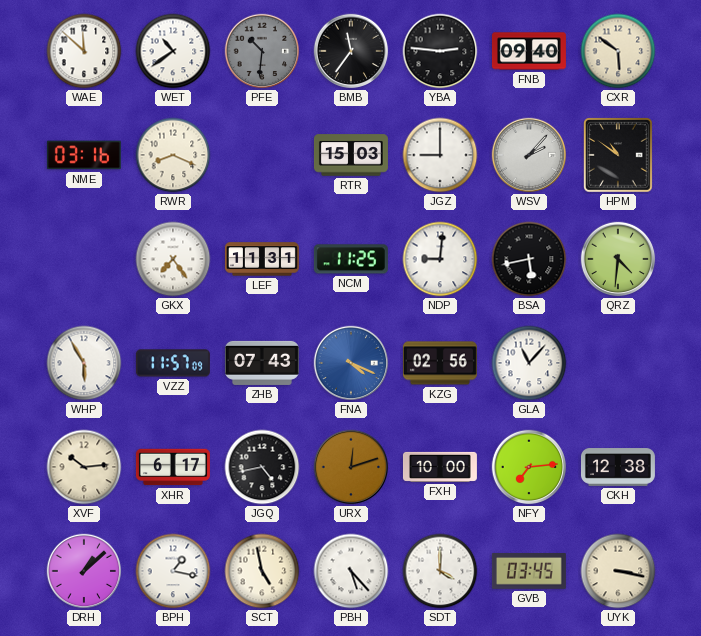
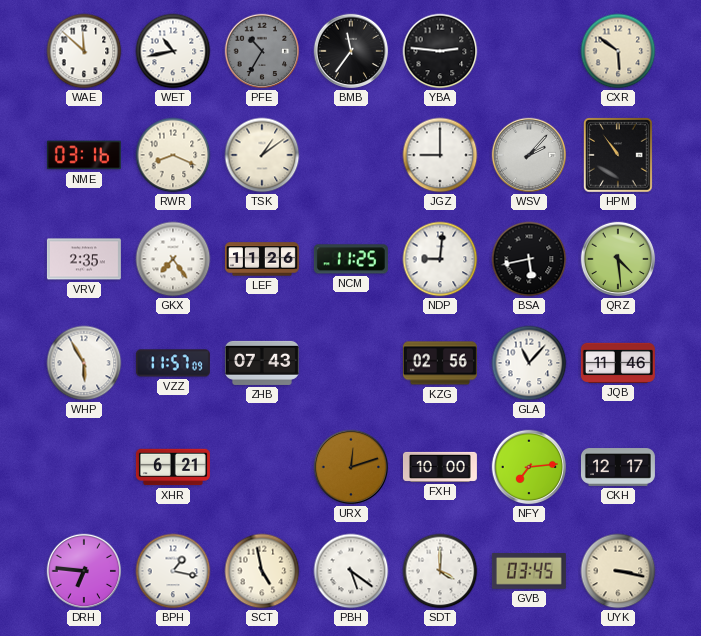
WET: 10:39 -> 10:43
PFE: 10:31 -> 10:35
FNB: 09:40 -> none
TSK: none -> 1:09
RTR: 15:03 -> none
HPM: 10:51 -> 10:54
VRV: none -> 2:35
LEF: 11:31 -> 11:26
QRZ: 4:31 -> 4:29
FNA: 4:19 -> none
JQB: none -> 11:46
XVF: 10:14 -> none
XHR: 6:17 -> 6:21
JGQ: 4:43 -> none
CKH: 12:38 -> 12:17
DRH: 1:08 -> 6:46
PBH: 5:23 -> 5:21
